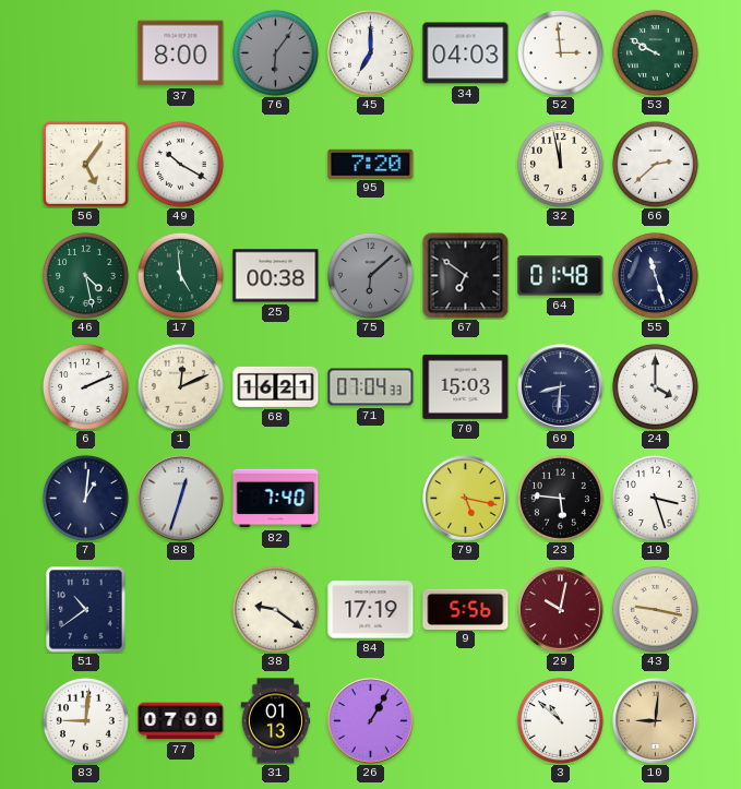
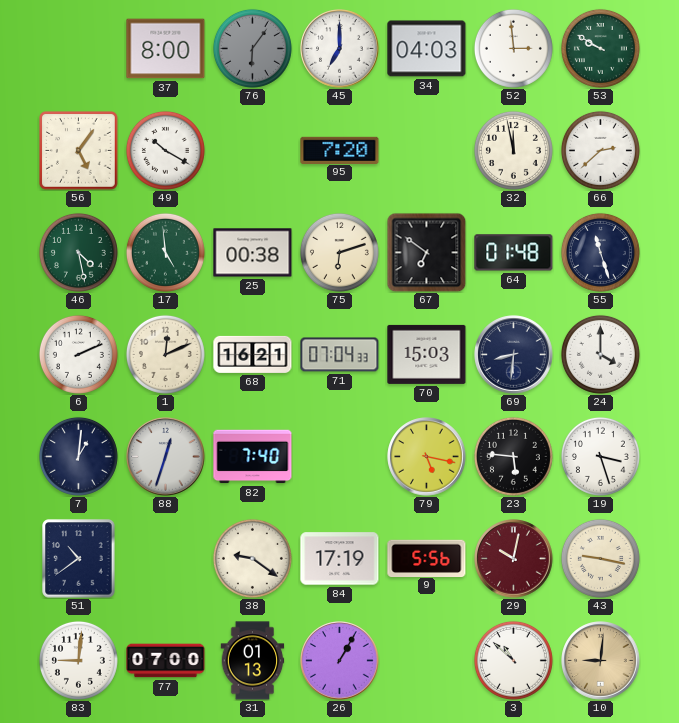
75: 6:08 -> 6:12
75 dial: grey -> cream
